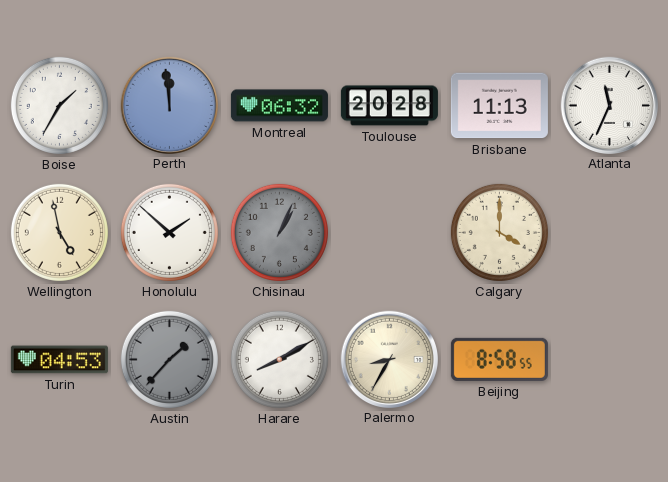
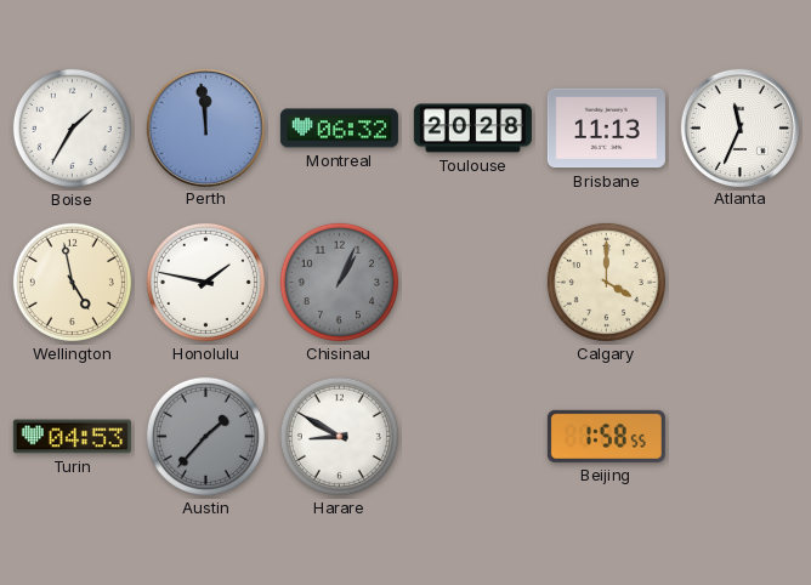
Honolulu: 1:52 -> 1:47
Harare: 8:10 -> 8:50
Palermo: 8:35 -> none
Beijing: 8:58 -> 1:58
